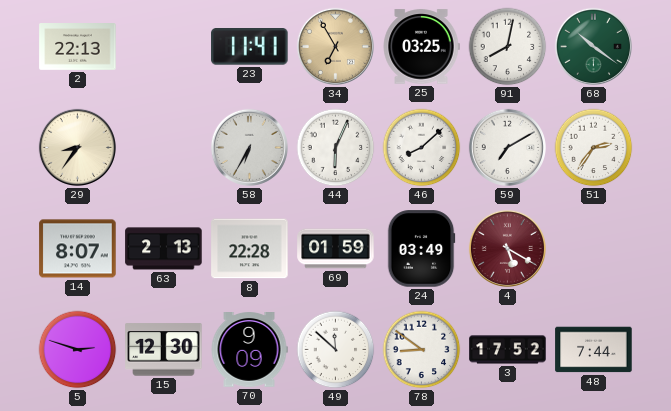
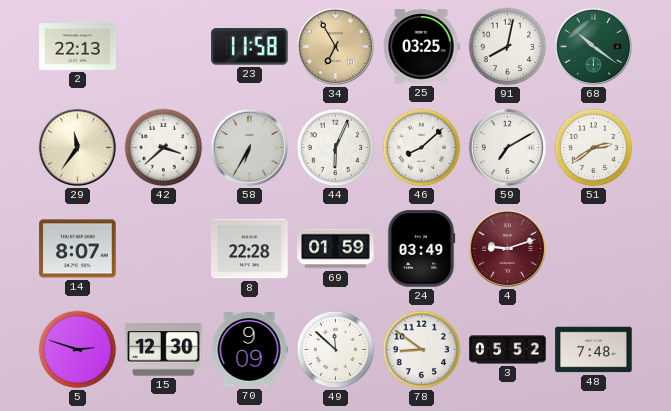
23: 11:41 -> 11:58
29: 8:36 -> 11:36
42: none -> 3:38
51: 2:36 -> 2:39
63: 2:13 -> none
4: 5:20 -> 9:12
3: 17:52 -> 05:52
48: 7:44 -> 7:48
